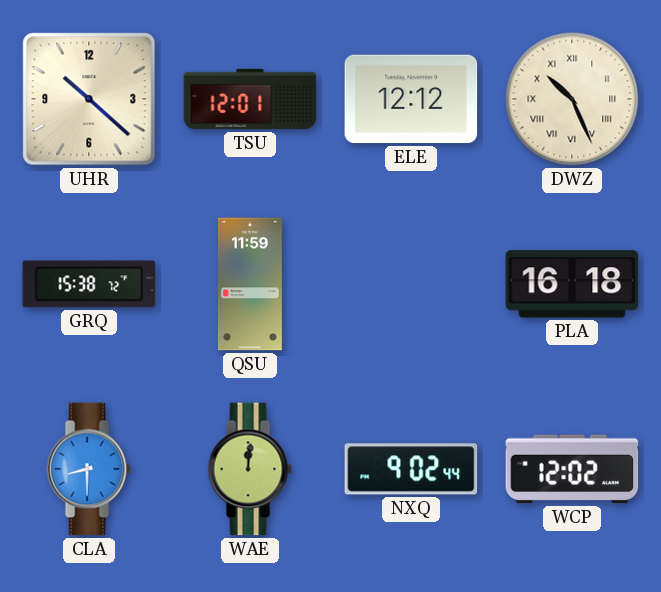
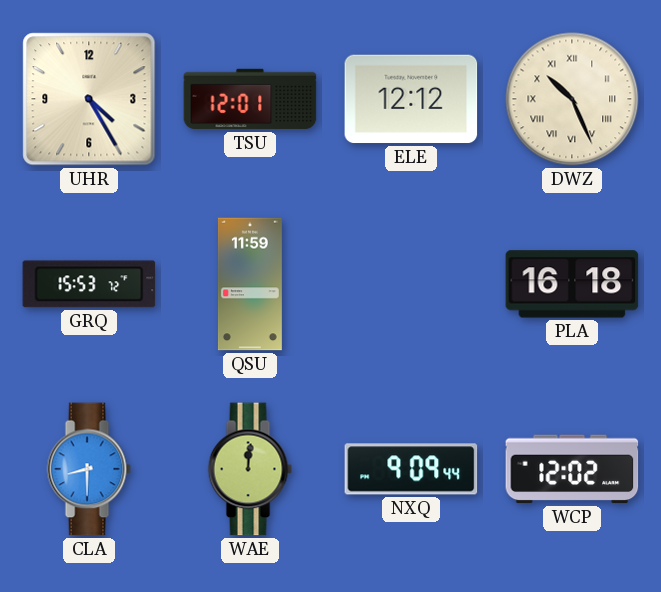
UHR: 10:22 -> 4:25
GRQ: 15:38 -> 15:53
NXQ: 9:02 -> 9:09
